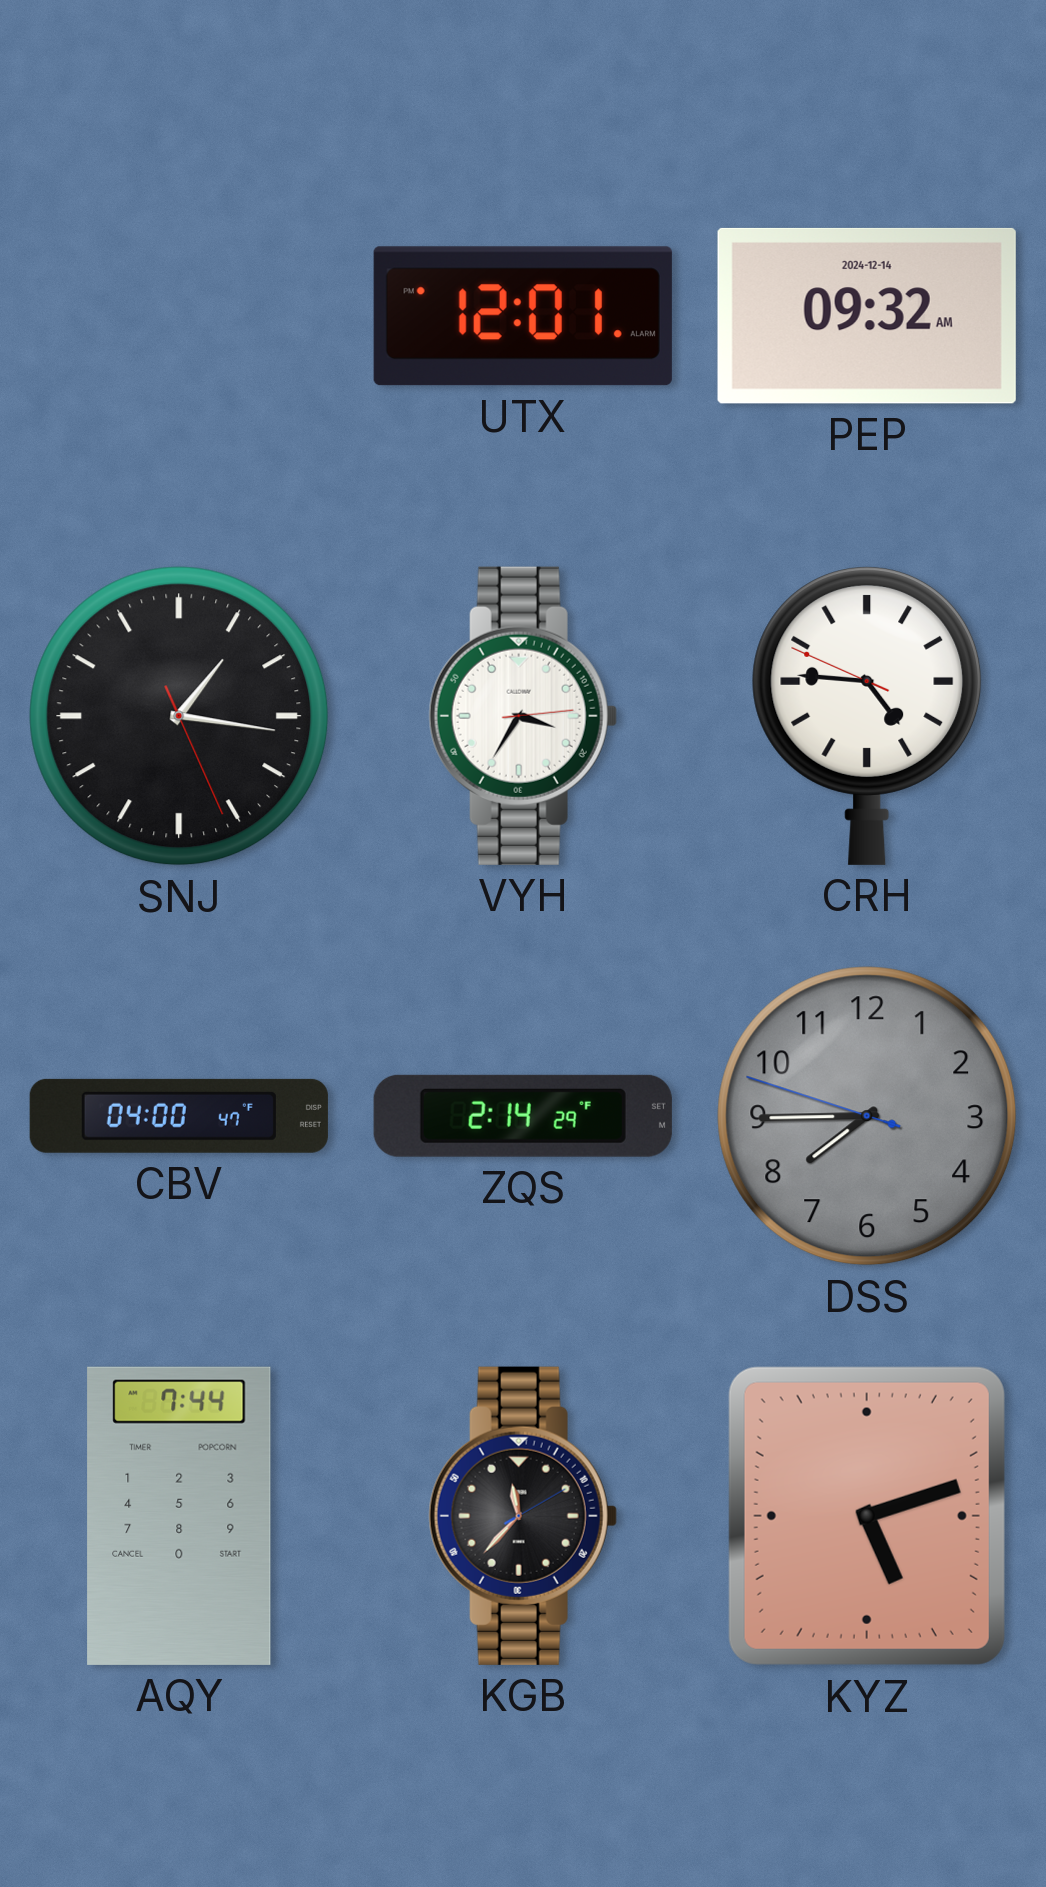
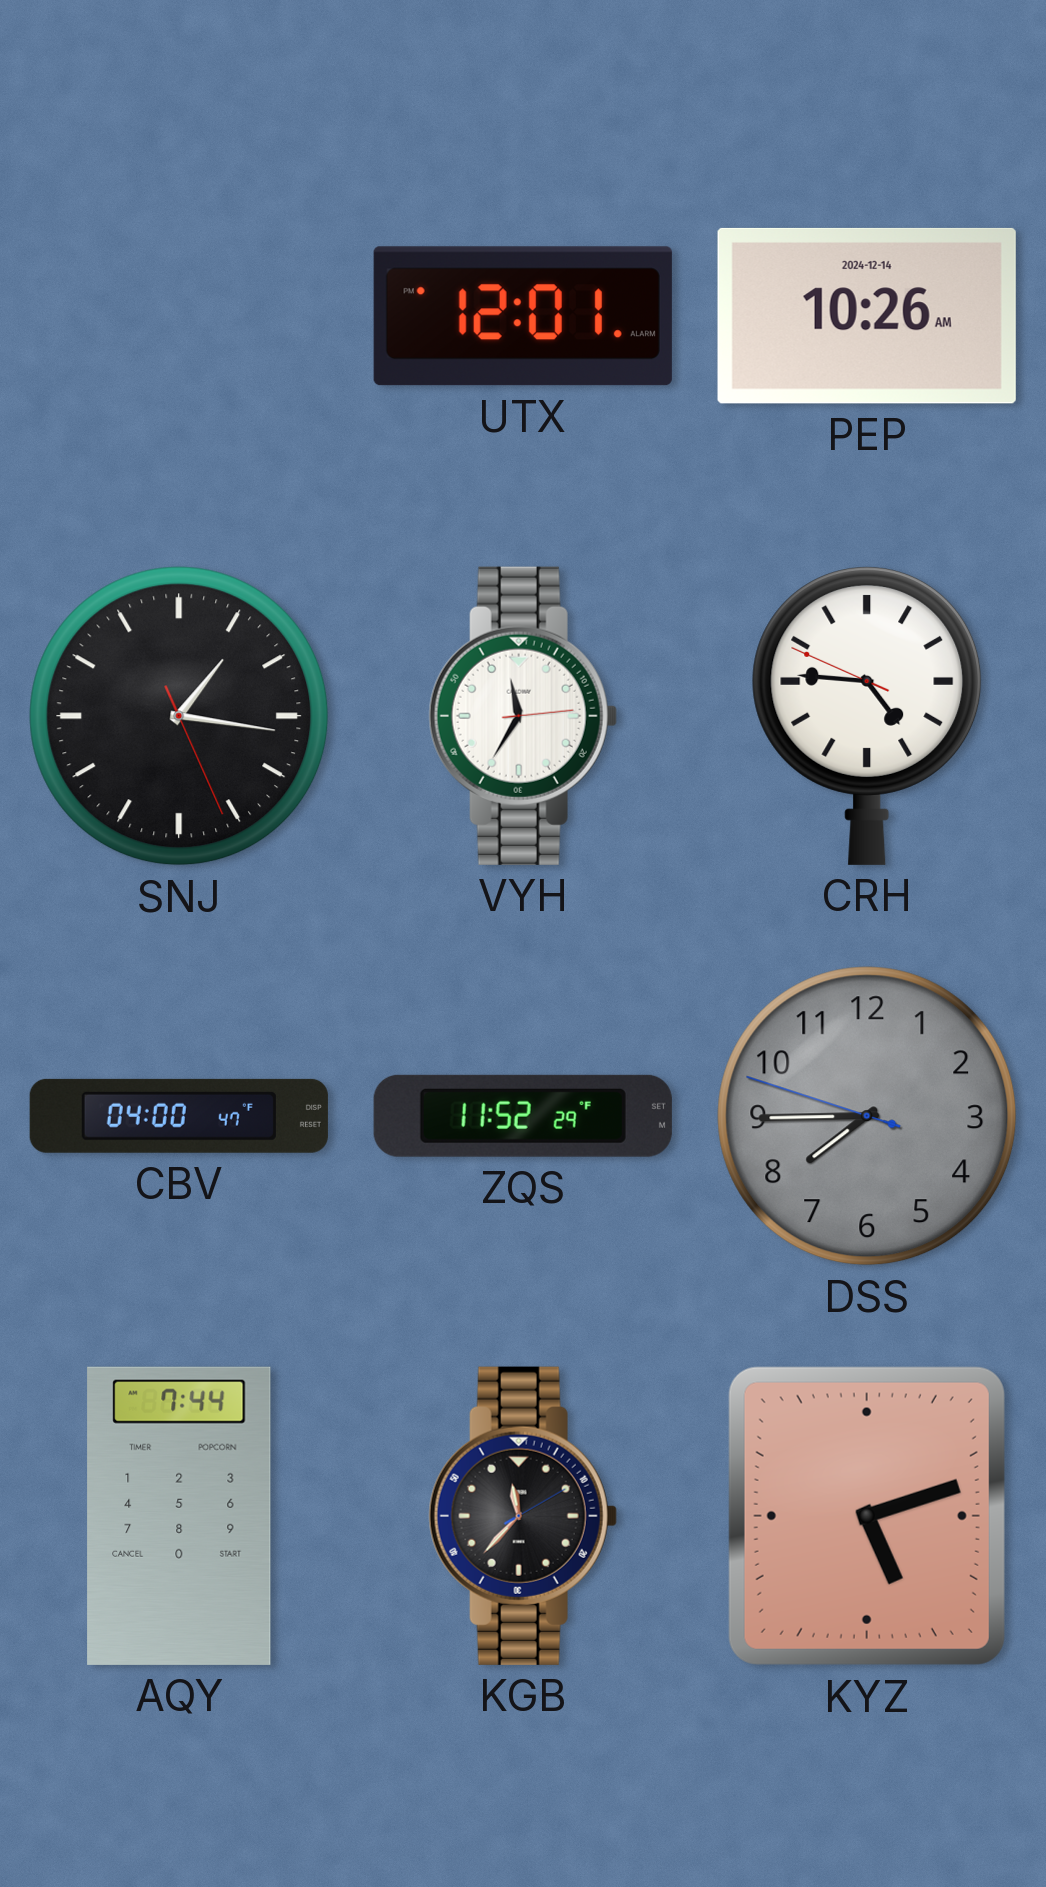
PEP: 09:32 -> 10:26
VYH: 3:35 -> 11:35
ZQS: 2:14 -> 11:52
